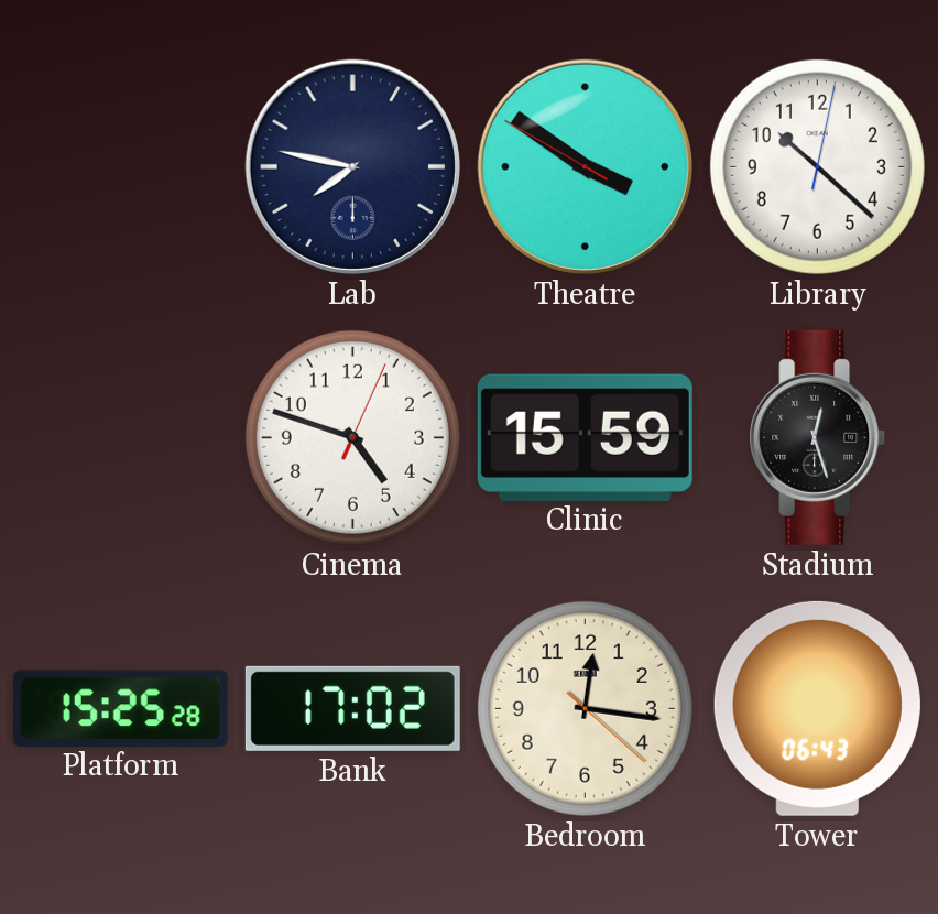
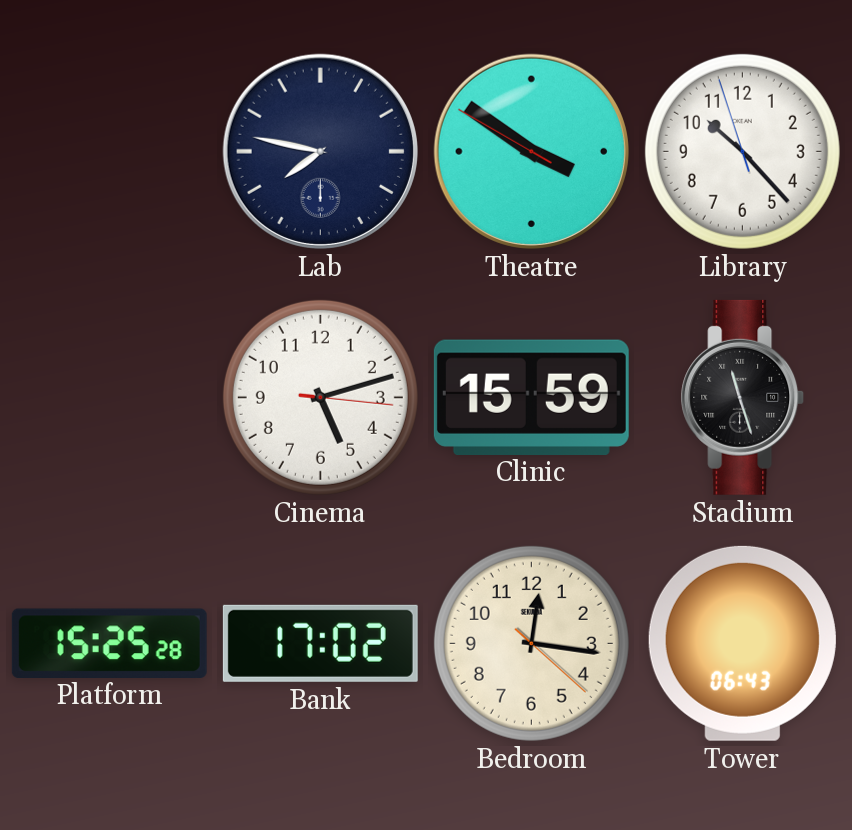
Library: 10:22:02 -> 10:22:57
Cinema: 4:48 -> 5:12
Stadium: 12:27 -> 11:27
